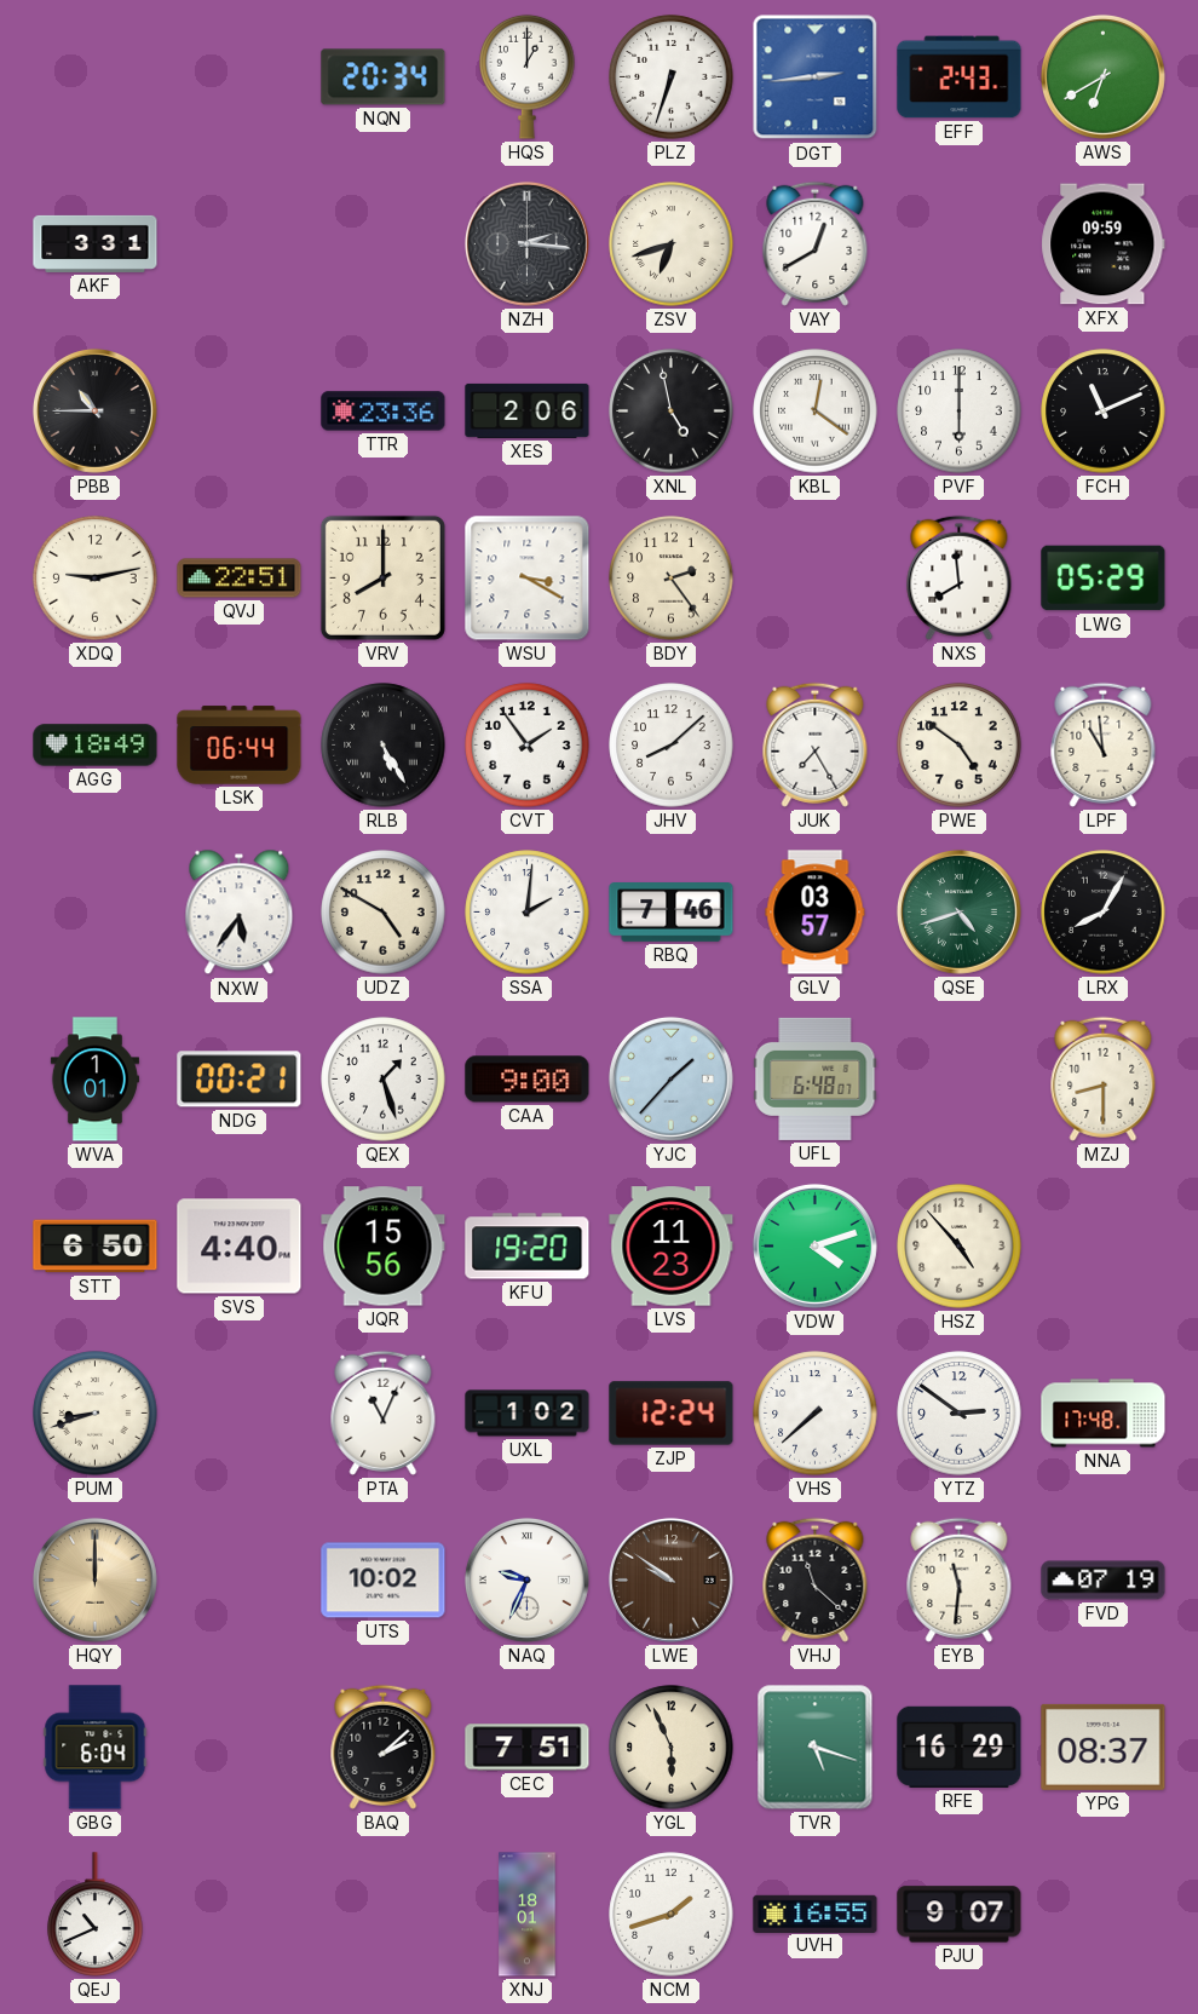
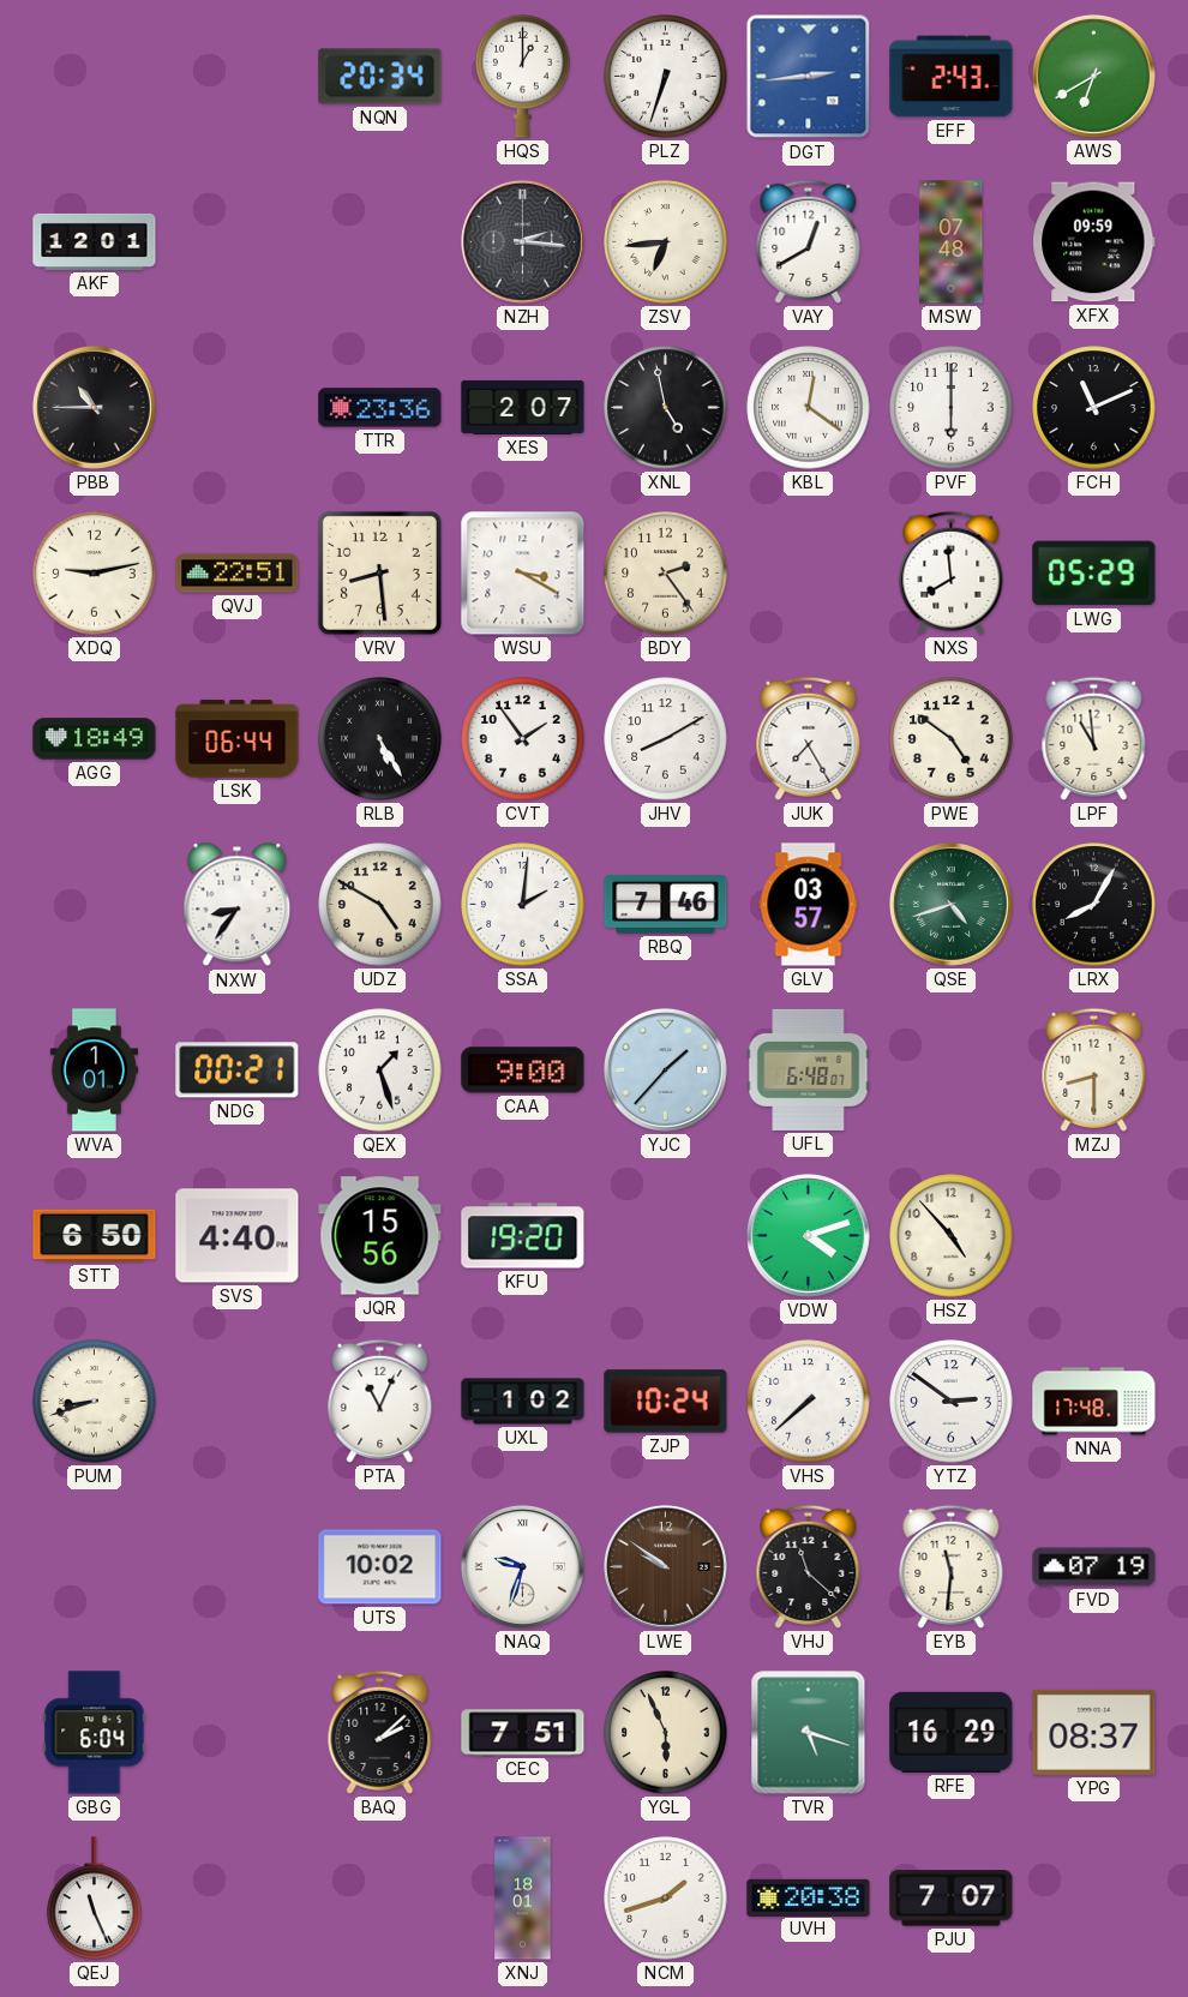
AKF: 3:31 -> 12:01
ZSV: 6:42 -> 6:44
MSW: none -> 07:48
XES: 2:06 -> 2:07
VRV: 8:00 -> 8:29
JHV: 8:08 -> 8:10
NXW: 5:36 -> 8:36
LVS: 11:23 -> none
ZJP: 12:24 -> 10:24
HQY: 12:00 -> none
NAQ: 9:34 -> 9:33
QEJ: 10:41 -> 11:26
UVH: 16:55 -> 20:38
PJU: 9:07 -> 7:07
